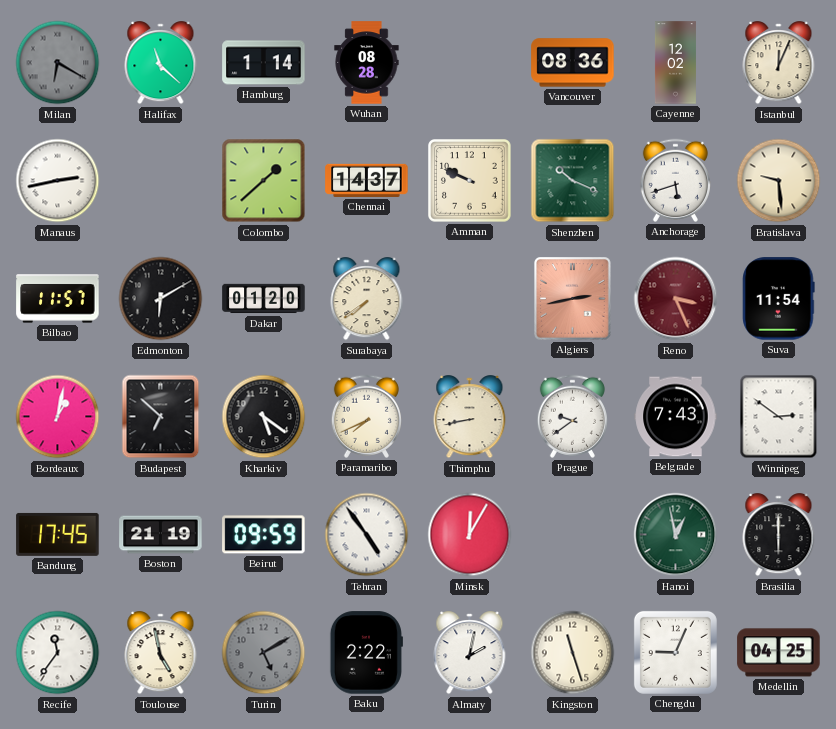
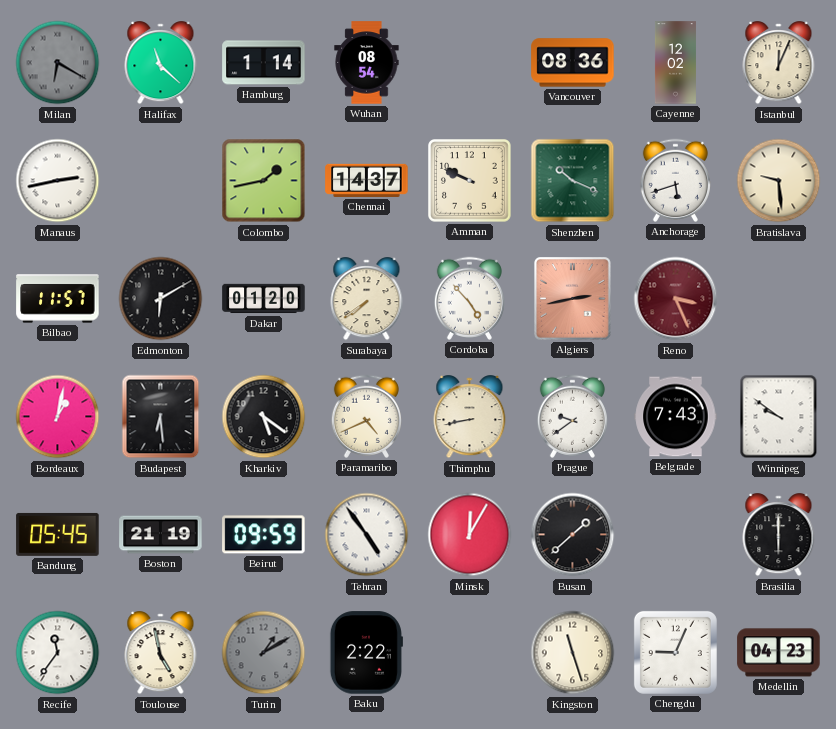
Wuhan: 08:28 -> 08:54
Colombo: 1:38 -> 1:43
Cordoba: none -> 4:53
Suva: 11:54 -> none
Budapest: 6:52 -> 6:29
Paramaribo: 7:41 -> 4:41
Winnipeg: 2:51 -> 9:51
Bandung: 17:45 -> 05:45
Busan: none -> 1:38
Hanoi: 12:58 -> none
Turin: 5:10 -> 1:10
Almaty: 2:02 -> none
Medellin: 04:25 -> 04:23
